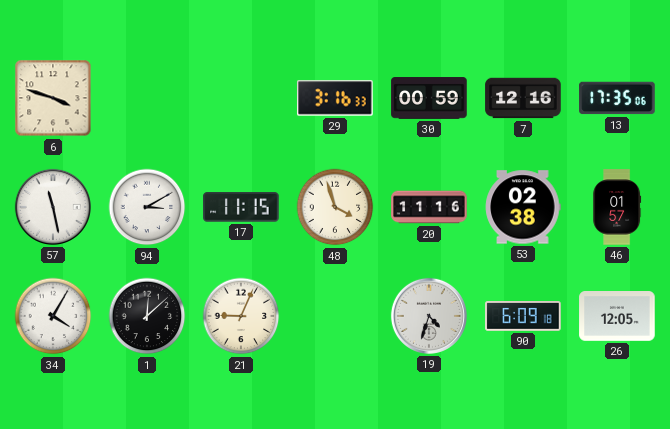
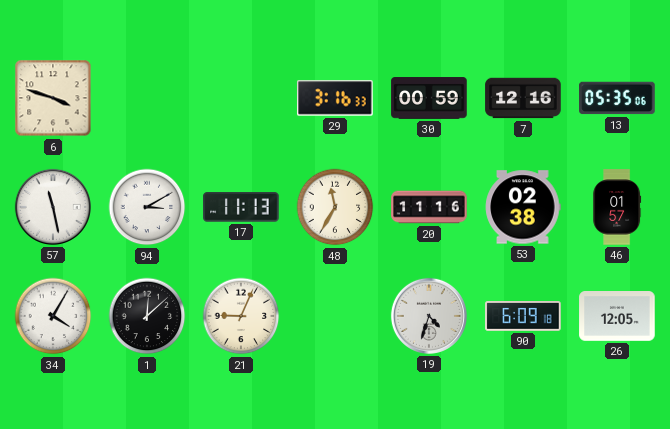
13: 17:35 -> 05:35
17: 11:15 -> 11:13
48: 3:57 -> 11:35
